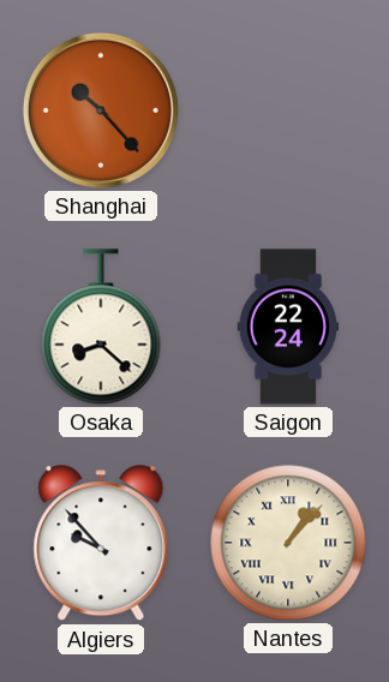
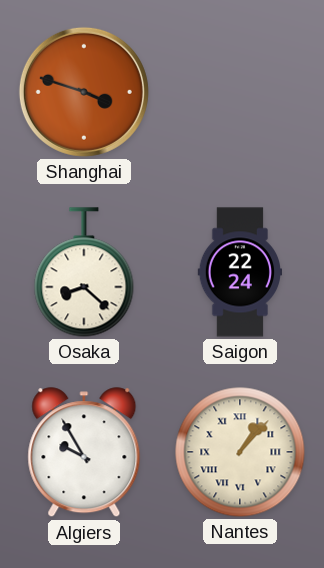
Shanghai: 10:23 -> 3:48
Algiers: 9:53 -> 9:55
